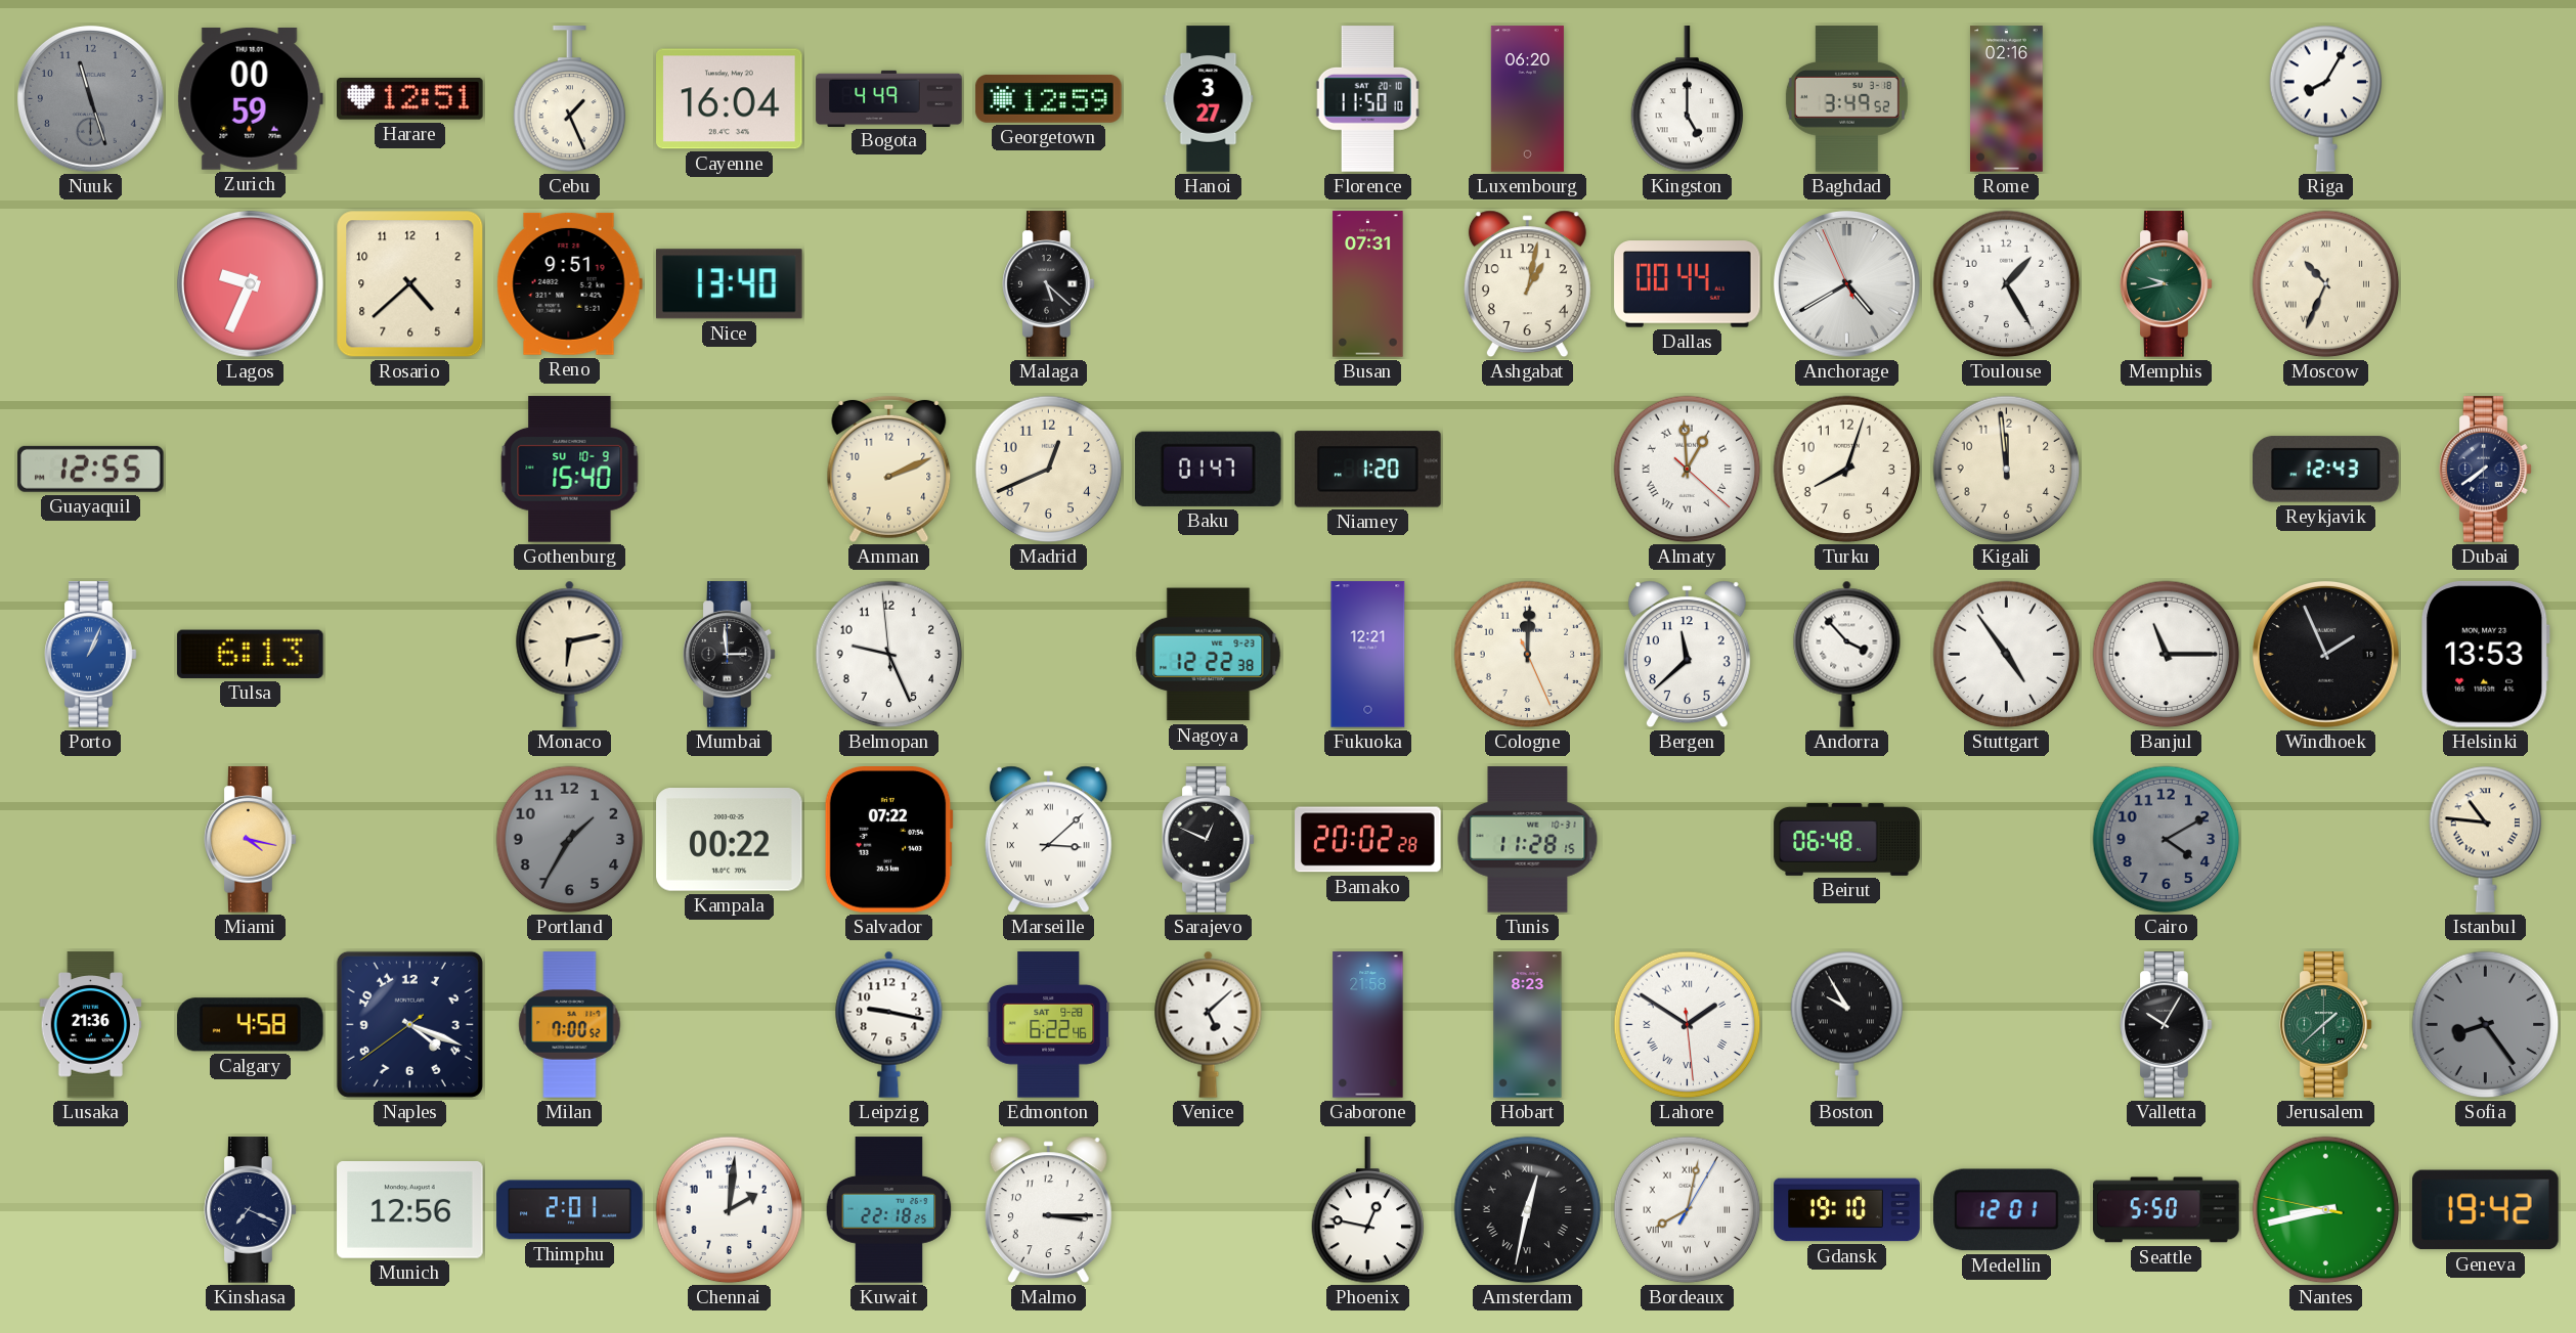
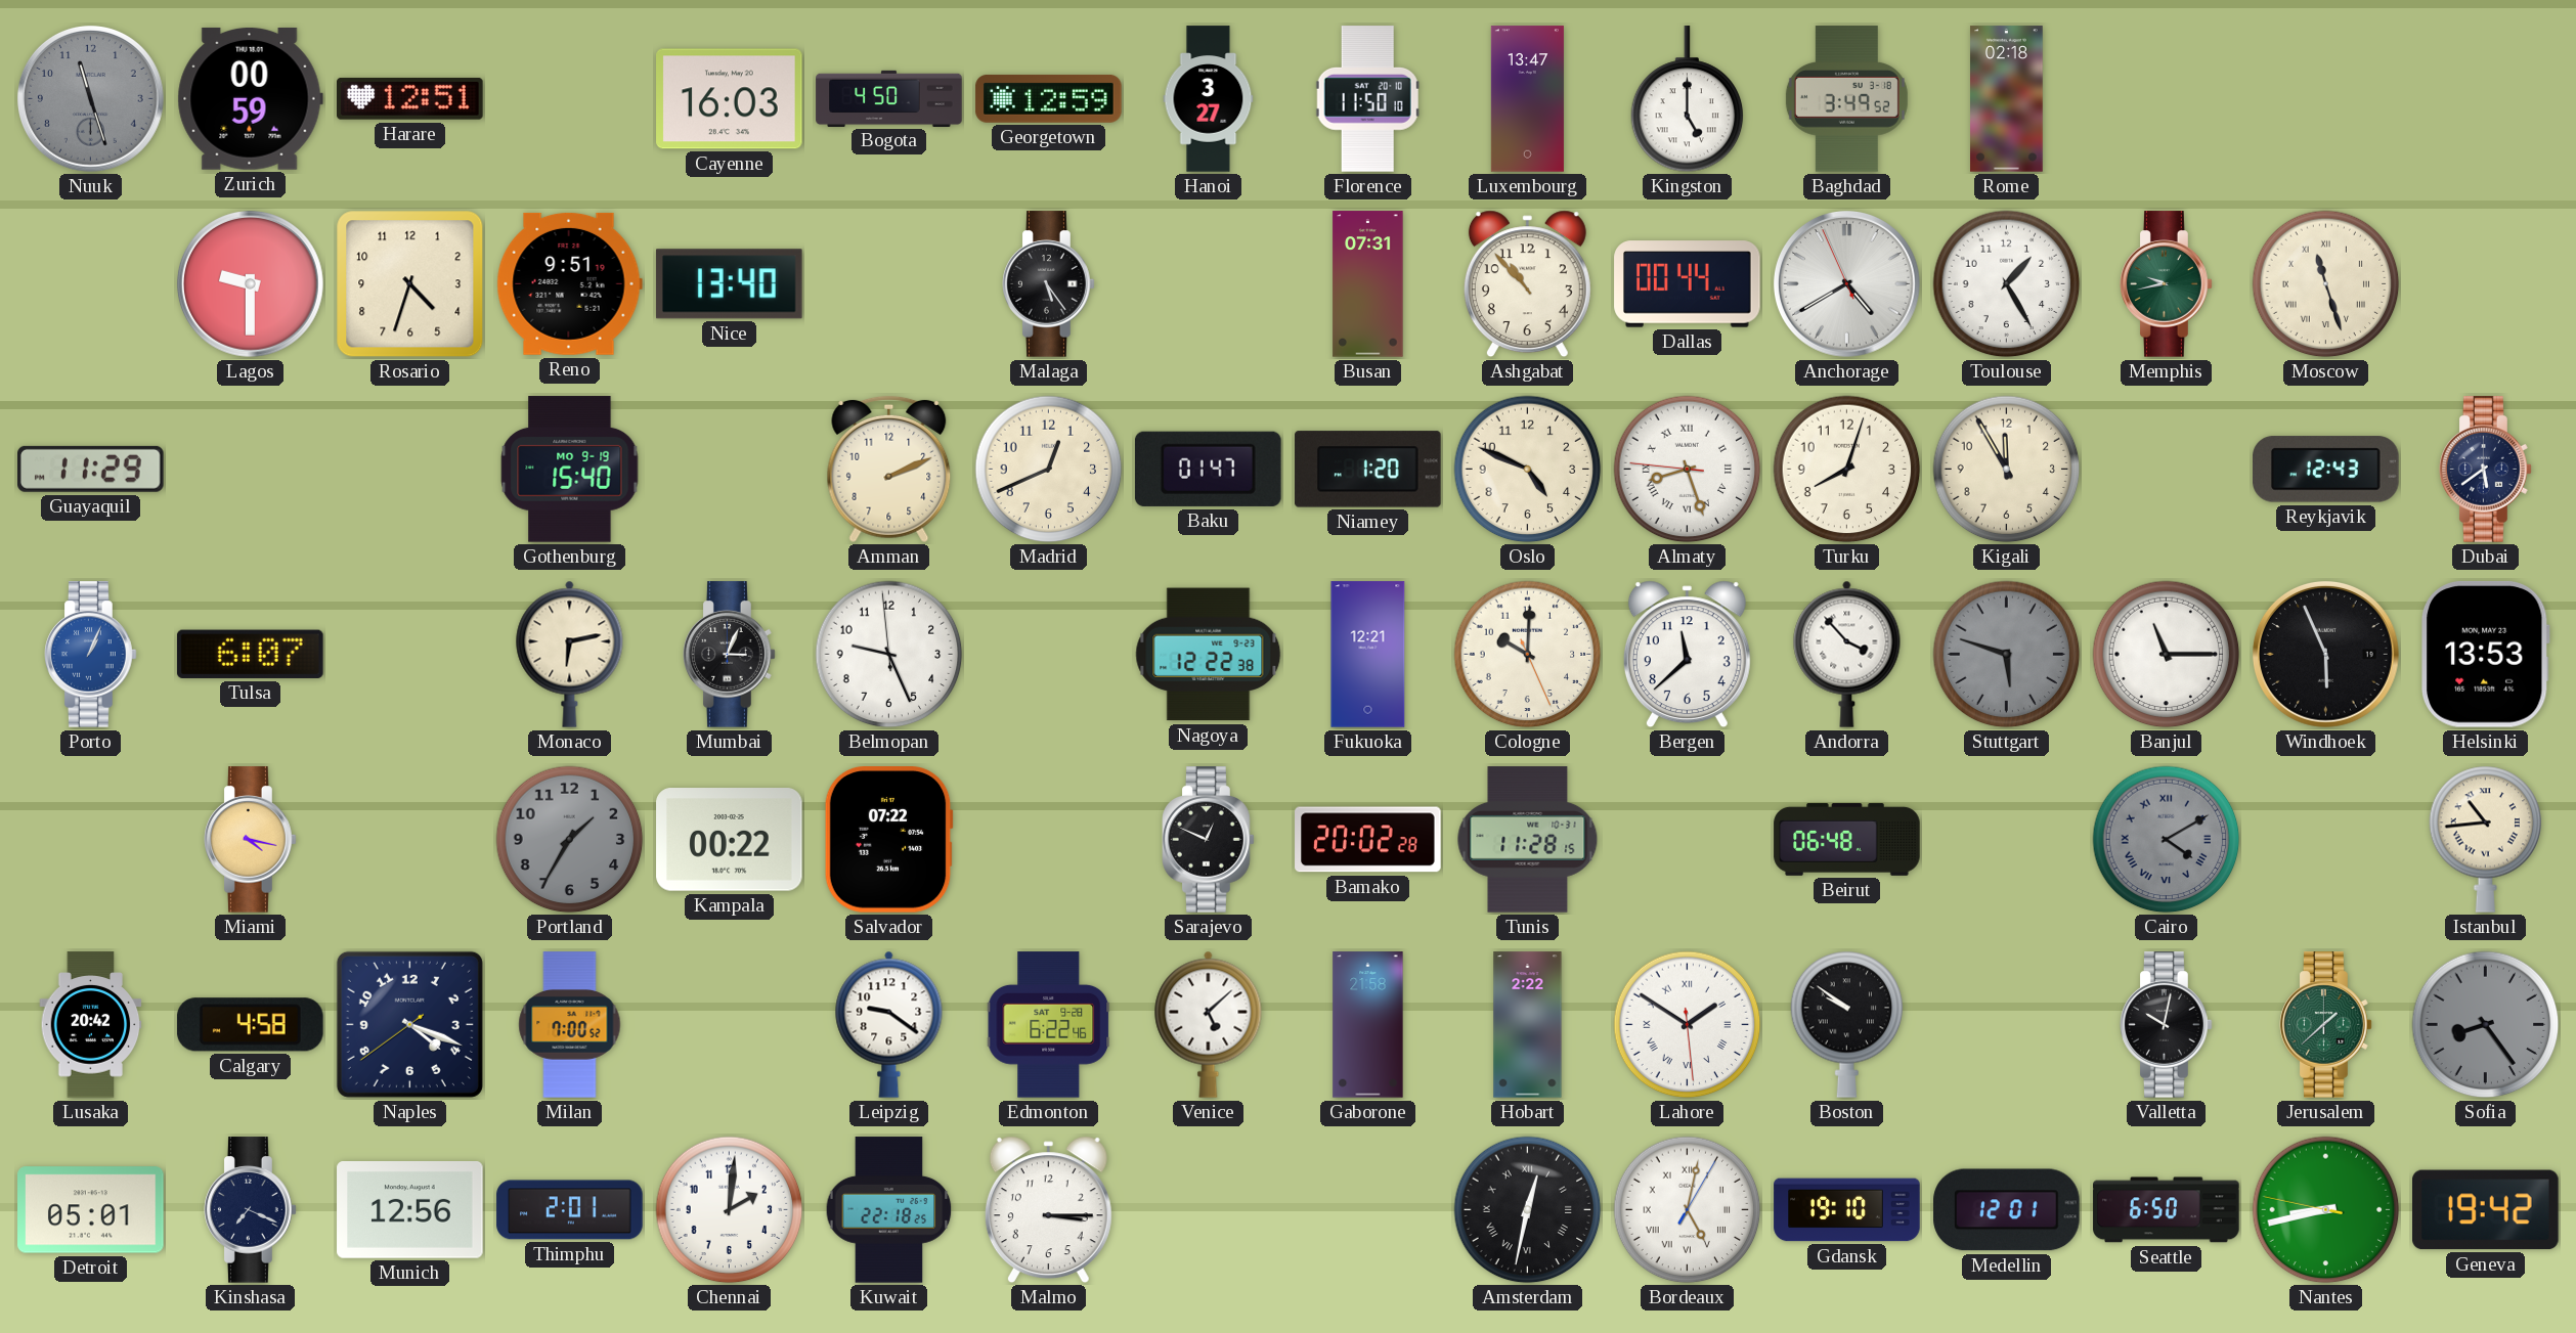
Cebu: 1:26 -> none
Cayenne: 16:04 -> 16:03
Bogota: 4:49 -> 4:50
Luxembourg: 06:20 -> 13:47
Rome: 02:16 -> 02:18
Riga: 8:05 -> none
Lagos: 9:34 -> 9:30
Rosario: 4:38 -> 4:33
Malaga: 5:22 -> 5:24
Ashgabat: 1:02 -> 10:53
Moscow: 10:34 -> 11:27
Guayaquil: 12:55 -> 11:29
Gothenburg date: SU 10-9 -> MO 9-19
Oslo: none -> 4:49
Almaty: 12:59 -> 8:26
Kigali: 11:59 -> 11:55
Dubai: 7:39 -> 5:39
Tulsa: 6:13 -> 6:07
Mumbai: 2:59 -> 3:04
Cologne: 12:00 -> 10:00
Stuttgart: 4:54 -> 5:48
Stuttgart dial: white -> grey
Windhoek: 1:56 -> 5:56
Marseille: 3:08 -> none
Cairo numerals: Arabic -> Roman
Istanbul: 10:46 -> 10:44
Lusaka: 21:36 -> 20:42
Leipzig: 9:17 -> 9:21
Hobart: 8:23 -> 2:22
Boston: 9:55 -> 9:51
Valletta: 10:05 -> 10:02
Detroit: none -> 05:01
Phoenix: 12:47 -> none
Bordeaux: 8:02 -> 5:02
Seattle: 5:50 -> 6:50
